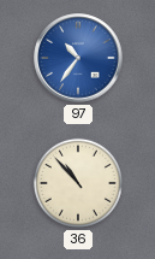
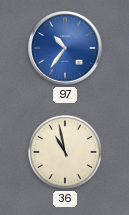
36: 10:53 -> 10:58
